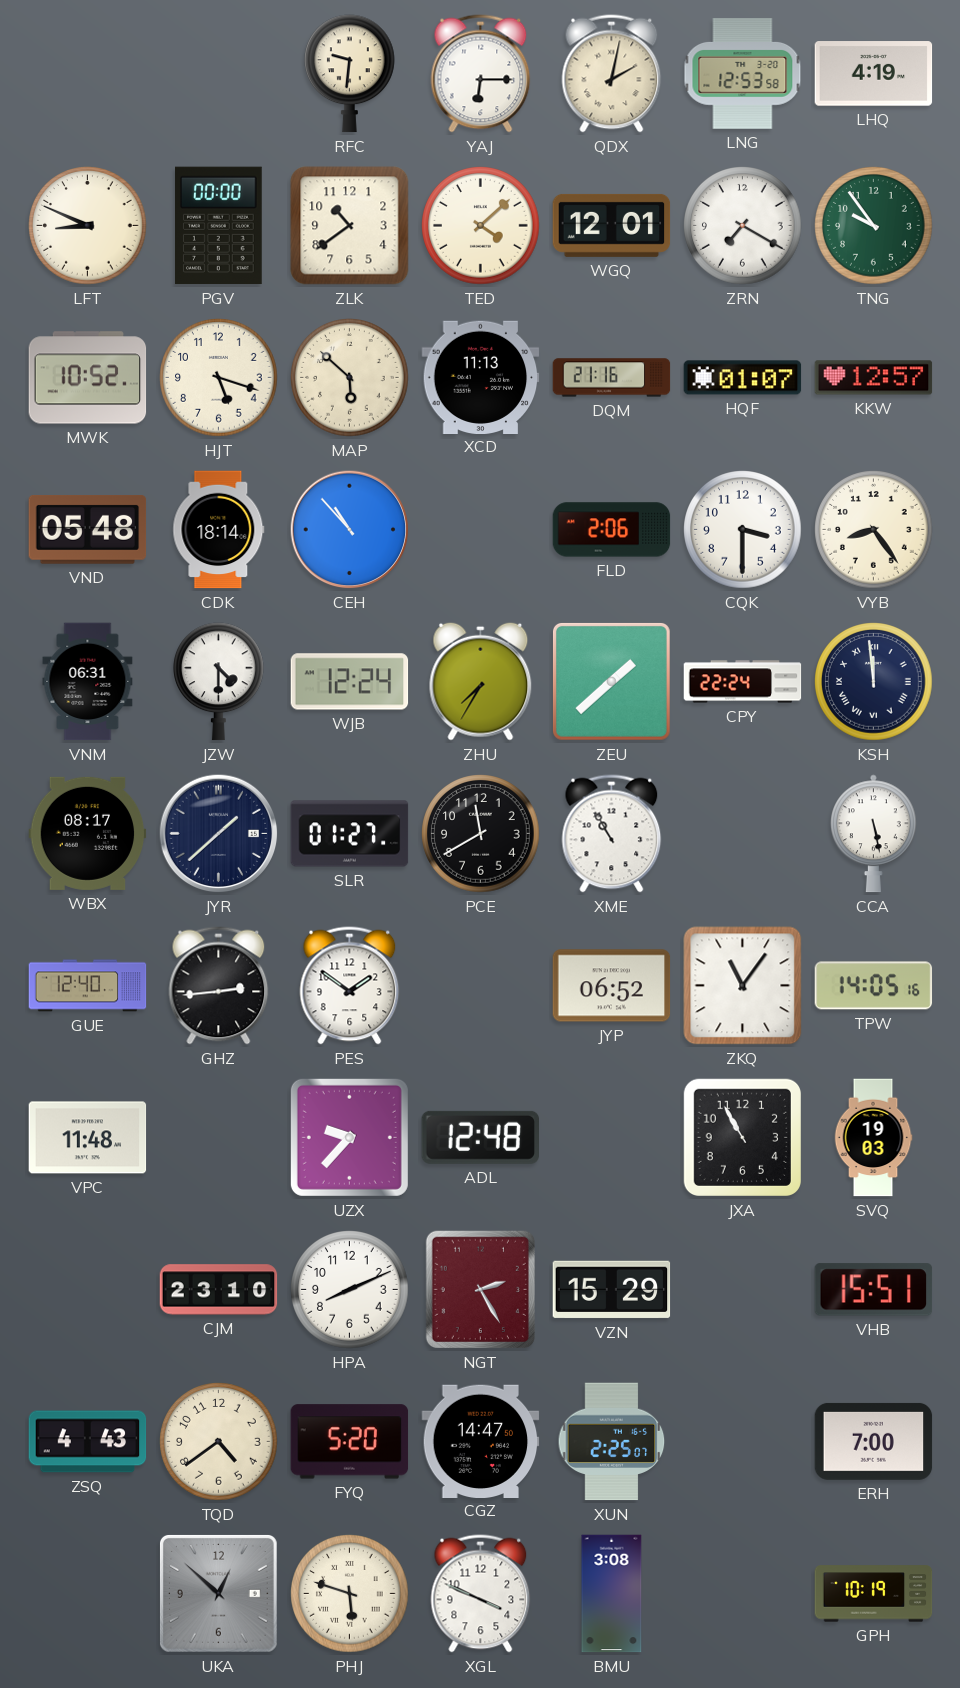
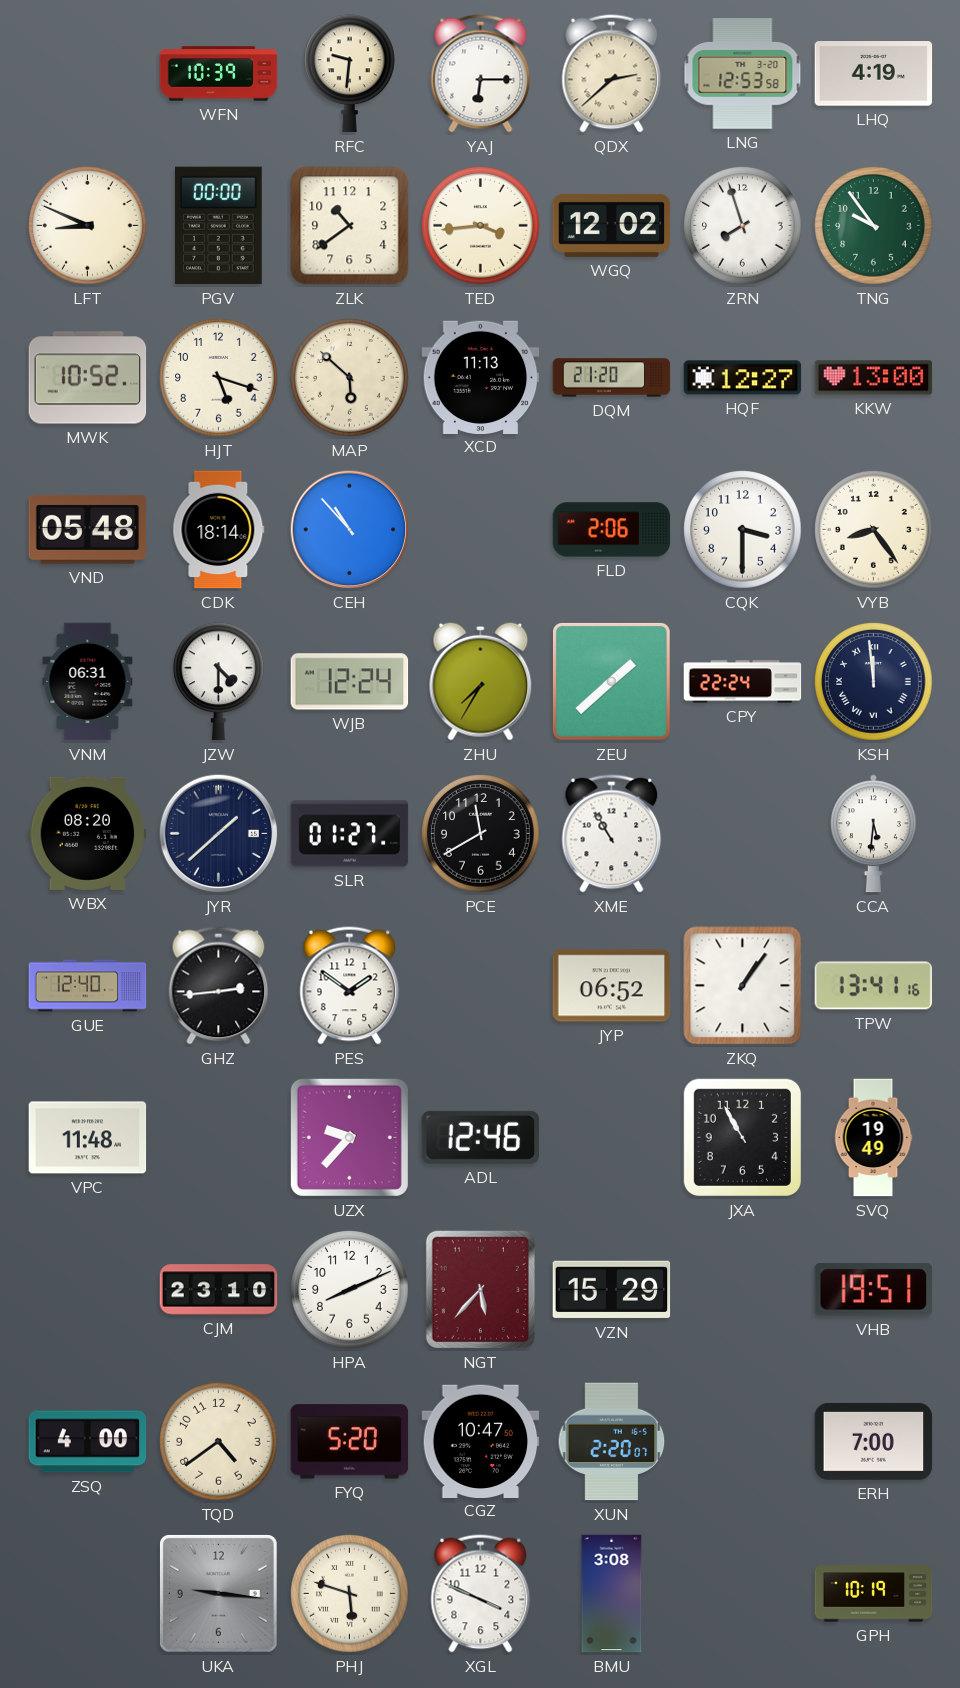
WFN: none -> 10:39
QDX: 2:02 -> 2:38
TED: 4:08 -> 3:44
WGQ: 12:01 -> 12:02
ZRN: 7:20 -> 7:57
DQM: 21:16 -> 21:20
HQF: 01:07 -> 12:27
KKW: 12:57 -> 13:00
WBX: 08:17 -> 08:20
CCA: 5:28 -> 5:31
ZKQ: 11:06 -> 1:06
TPW: 14:05 -> 13:41
ADL: 12:48 -> 12:46
SVQ: 19:03 -> 19:49
NGT: 2:25 -> 5:37
VHB: 15:51 -> 19:51
ZSQ: 4:43 -> 4:00
CGZ: 14:47 -> 10:47
XUN: 2:25 -> 2:20
UKA: 12:52 -> 9:16
